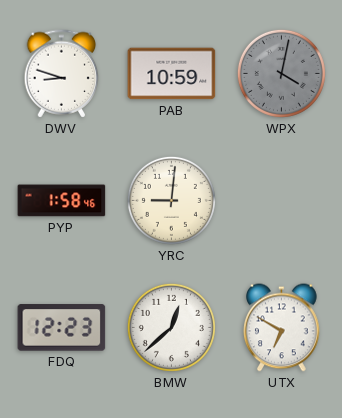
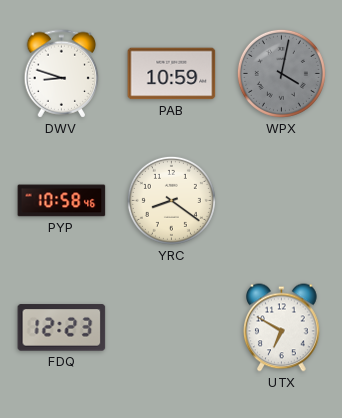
PYP: 1:58 -> 10:58
YRC: 9:01 -> 8:21
BMW: 12:38 -> none
